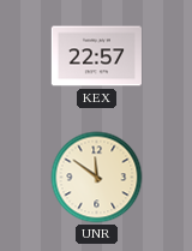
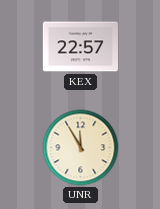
UNR: 11:51 -> 11:55
